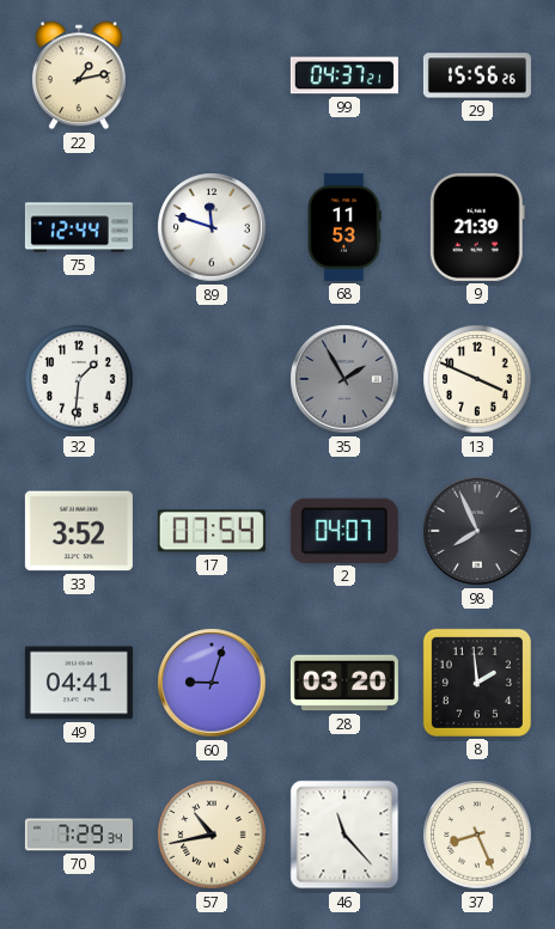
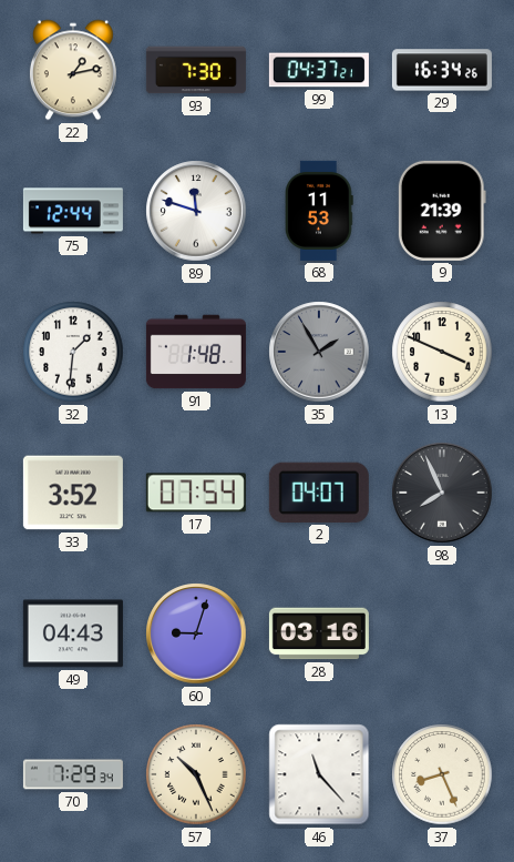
93: none -> 7:30
29: 15:56 -> 16:34
91: none -> 1:48
49: 04:41 -> 04:43
28: 03:20 -> 03:16
8: 1:59 -> none
57: 10:43 -> 10:26
